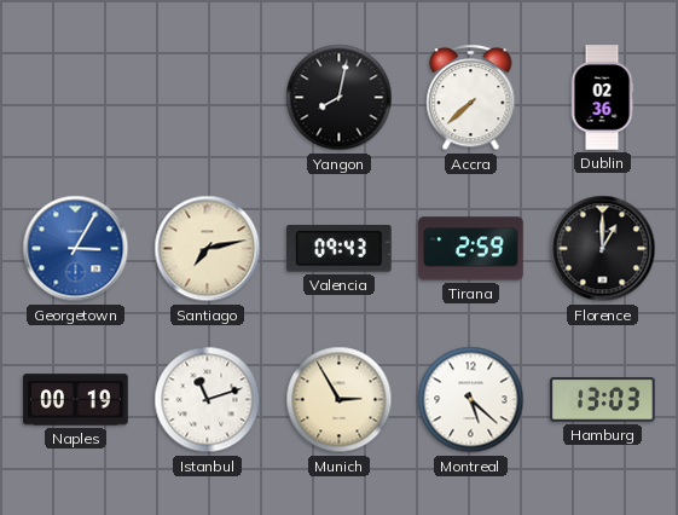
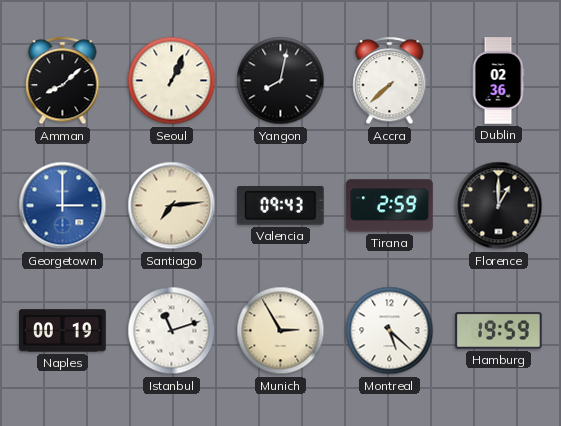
Amman: none -> 8:08
Seoul: none -> 1:04
Georgetown: 3:05 -> 3:00
Santiago: 7:13 -> 7:14
Hamburg: 13:03 -> 19:59
